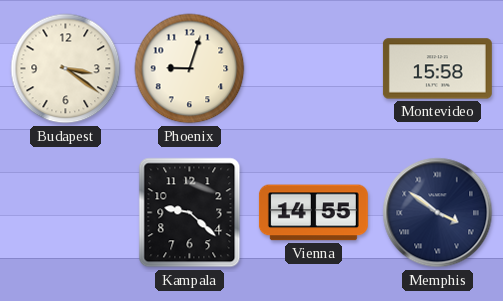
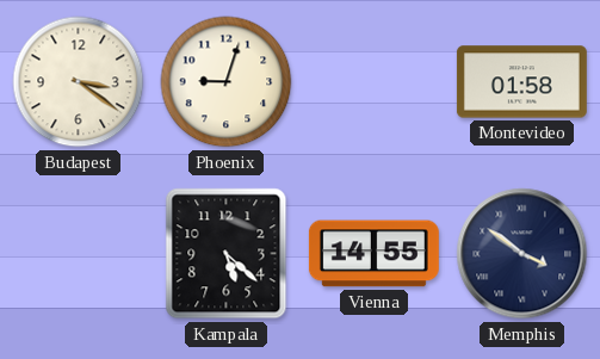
Montevideo: 15:58 -> 01:58
Kampala: 9:22 -> 5:22
